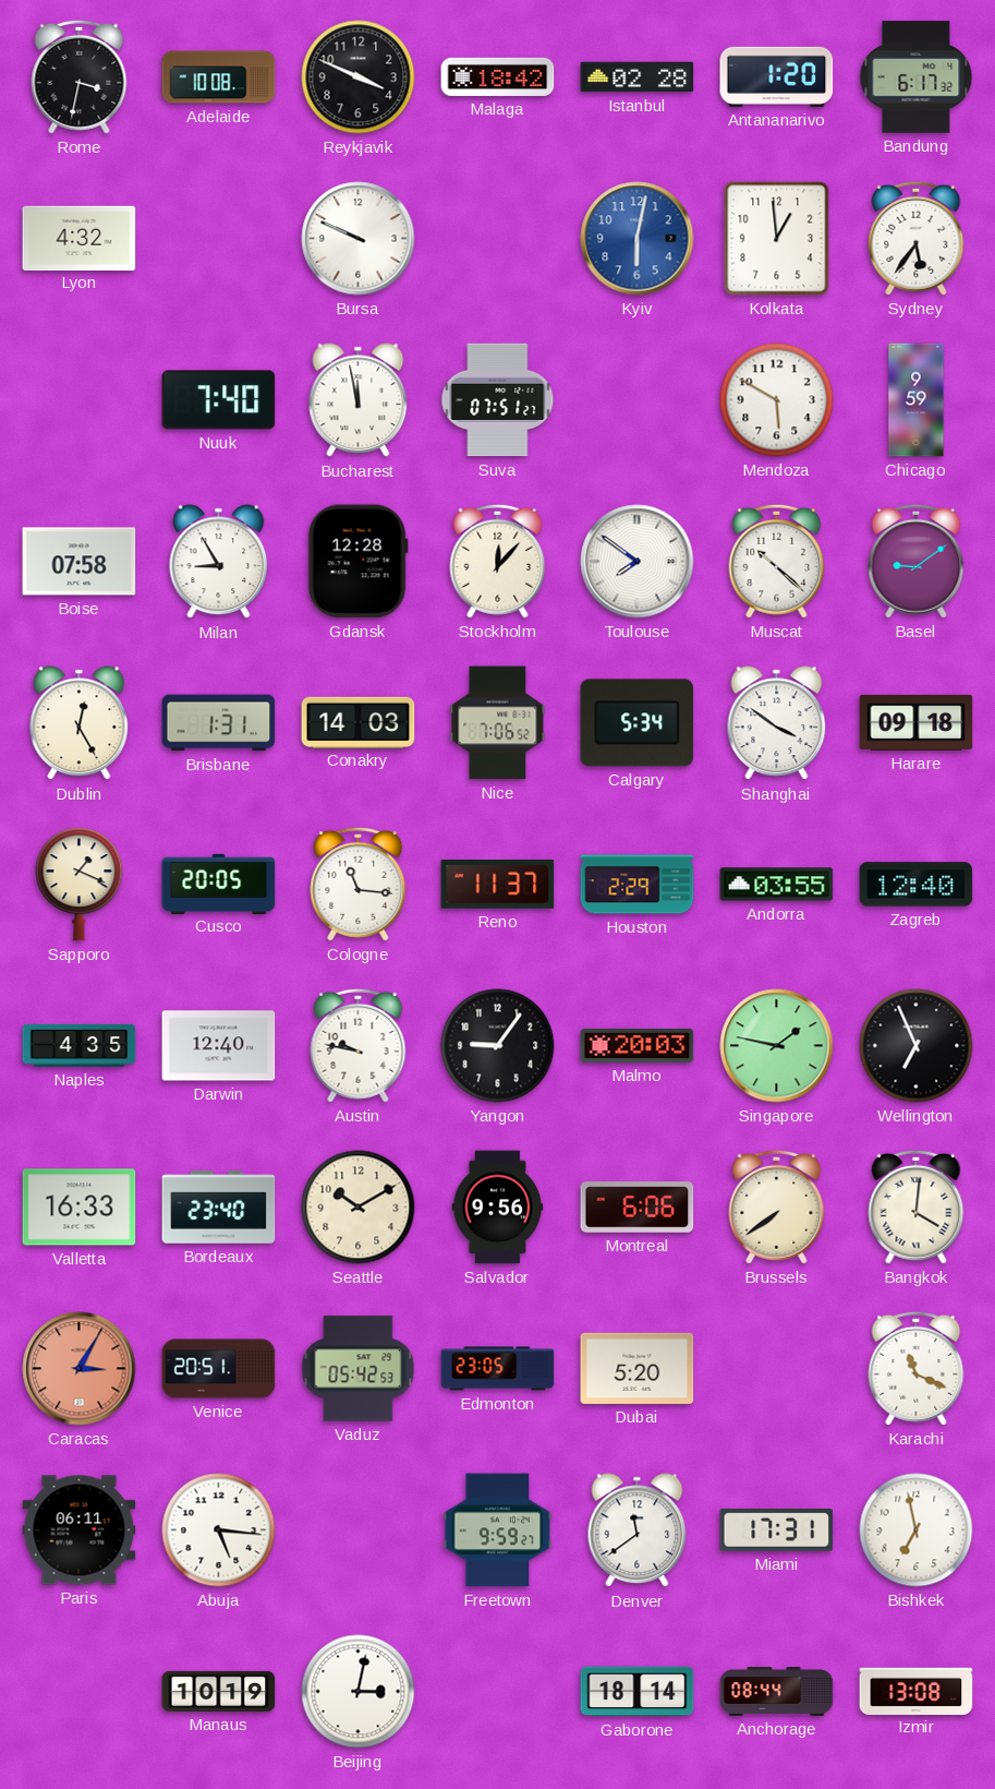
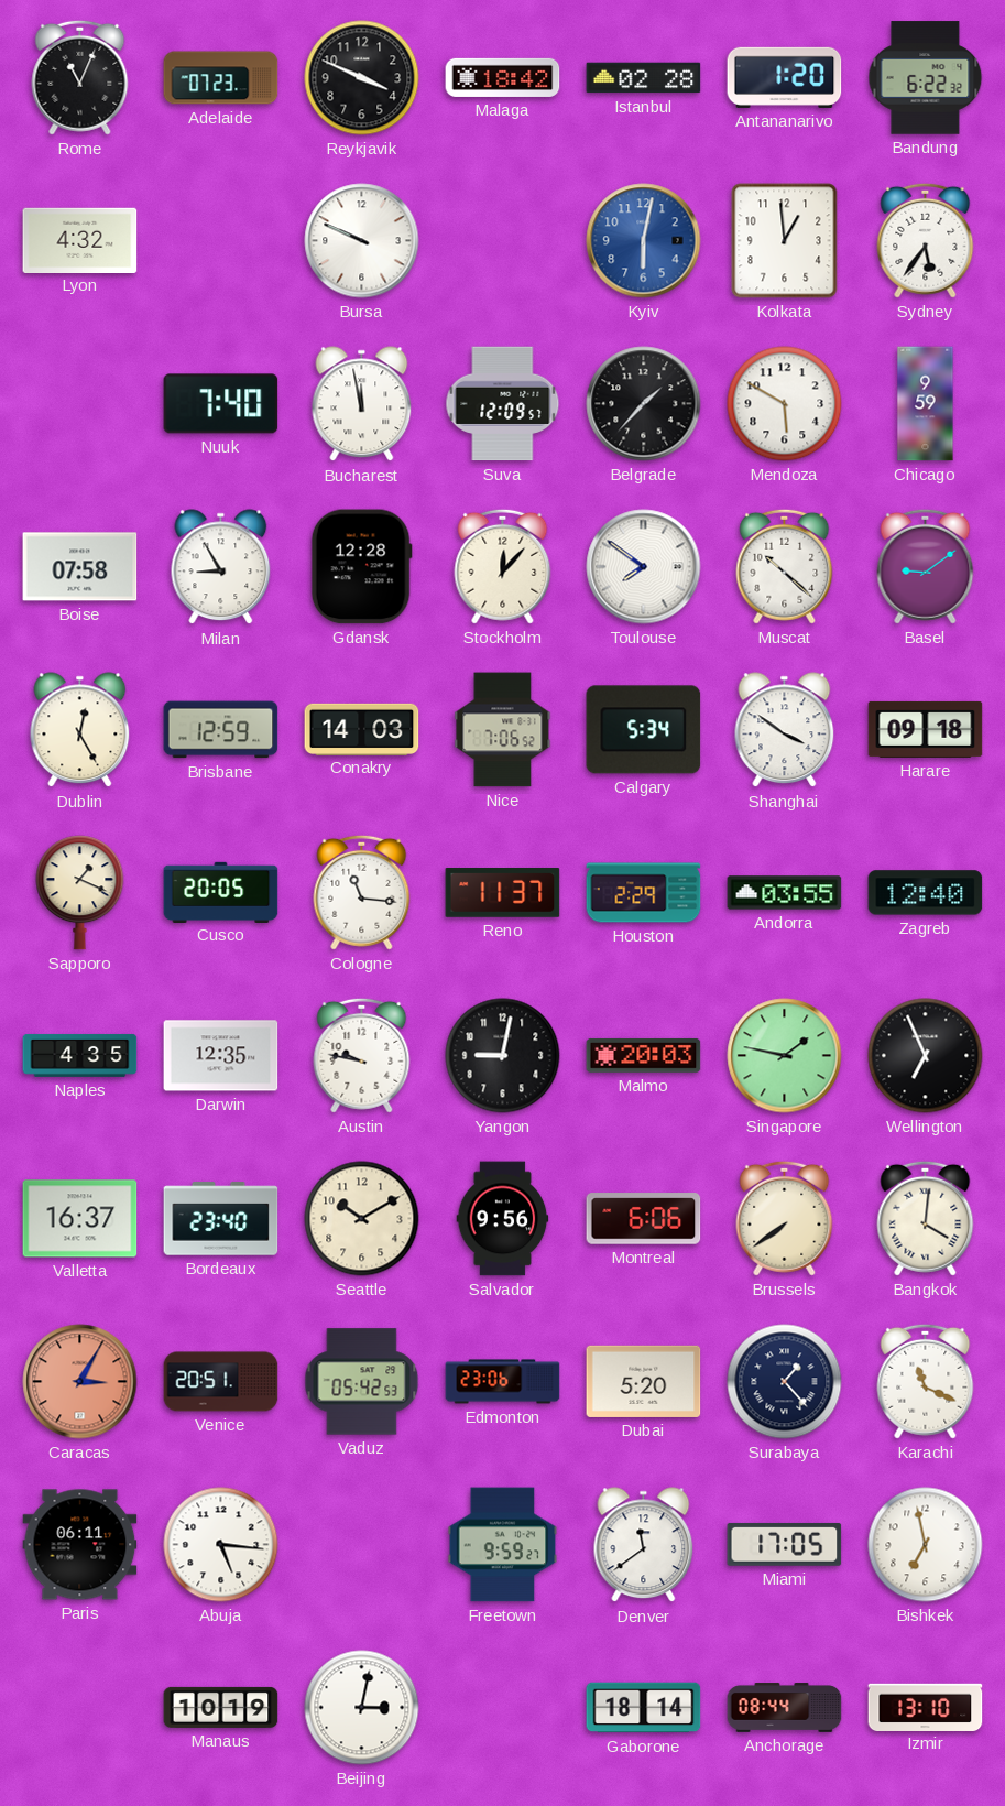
Rome: 3:32 -> 11:04
Adelaide: 10:08 -> 07:23
Bandung: 6:17 -> 6:22
Suva: 07:51 -> 12:09
Belgrade: none -> 1:37
Brisbane: 1:31 -> 12:59
Darwin: 12:40 -> 12:35
Yangon: 9:06 -> 9:02
Valletta: 16:33 -> 16:37
Edmonton: 23:05 -> 23:06
Surabaya: none -> 1:23
Miami: 17:31 -> 17:05
Izmir: 13:08 -> 13:10
